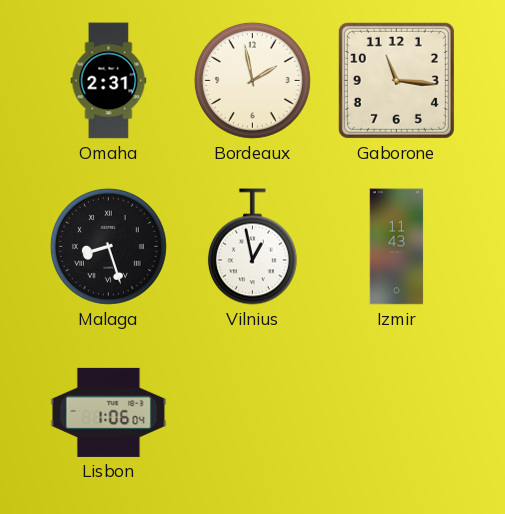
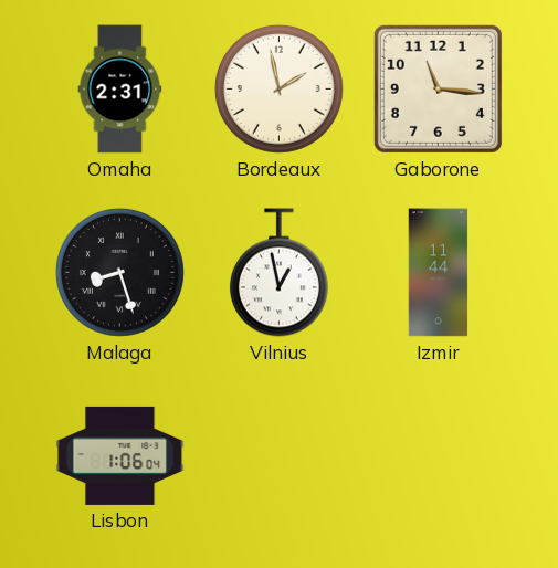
Izmir: 11:43 -> 11:44
